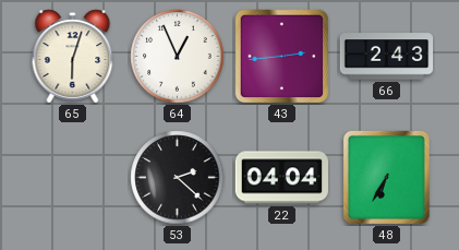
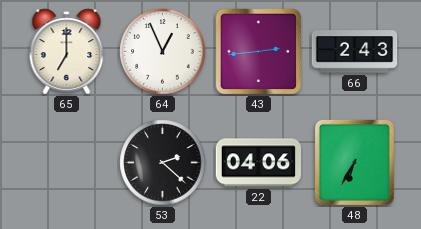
65: 6:03 -> 7:00
22: 04:04 -> 04:06
